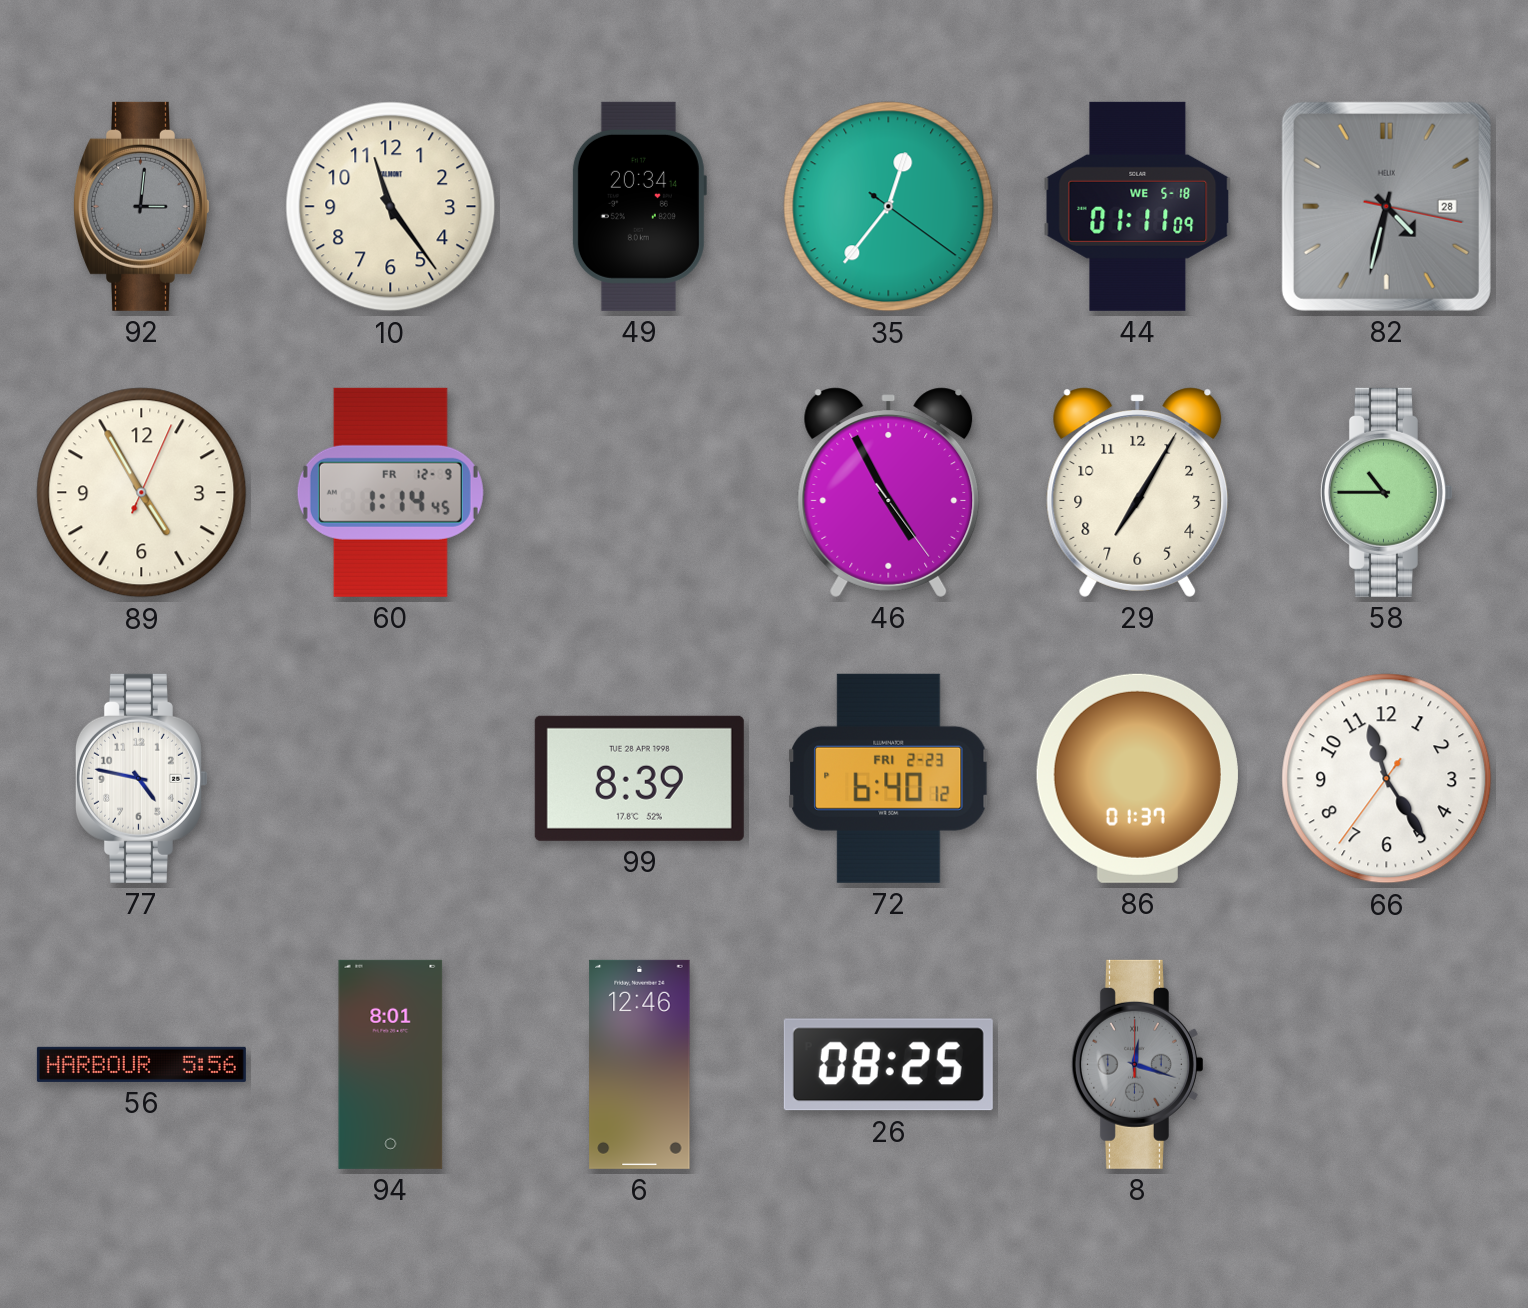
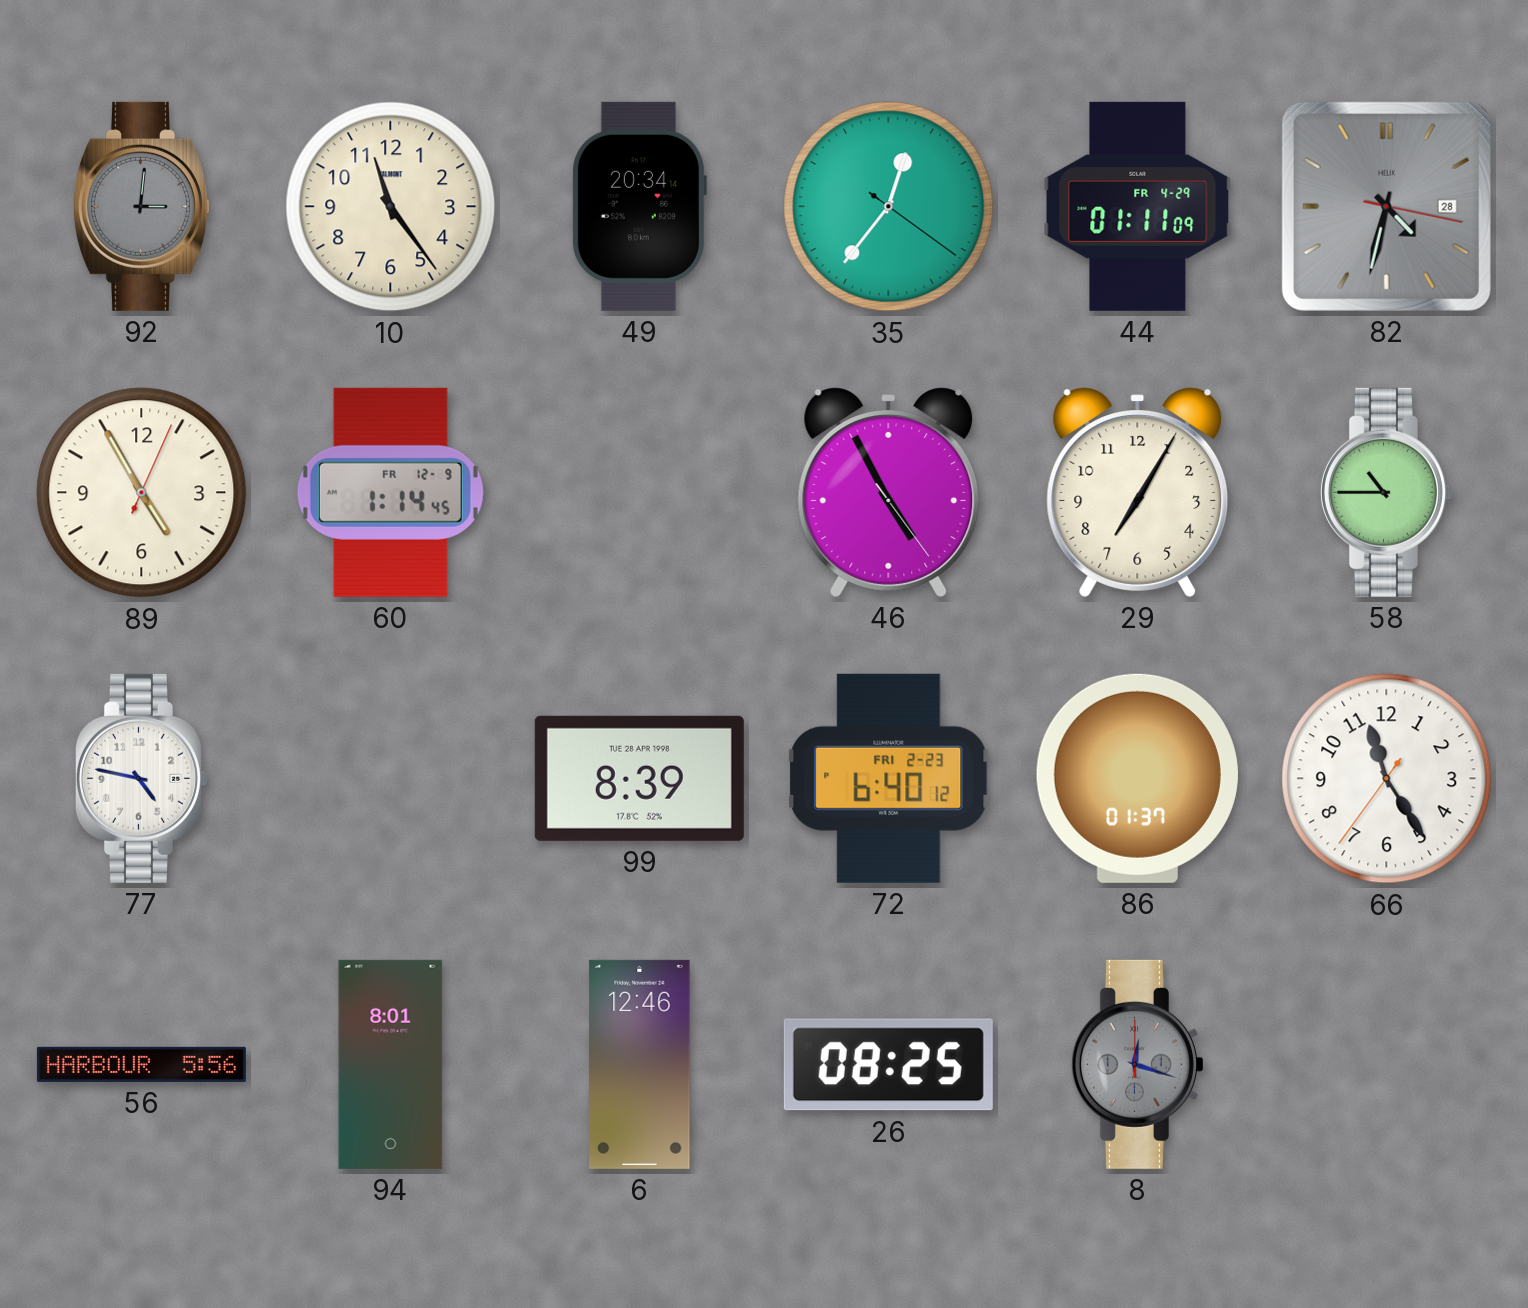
44 date: WE 5-18 -> FR 4-29
